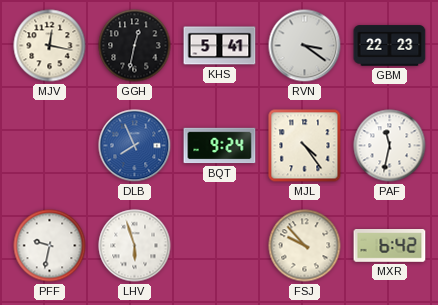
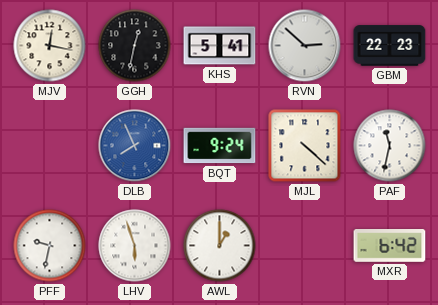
RVN: 3:21 -> 2:52
MJL: 4:24 -> 4:22
AWL: none -> 1:00
FSJ: 9:53 -> none
